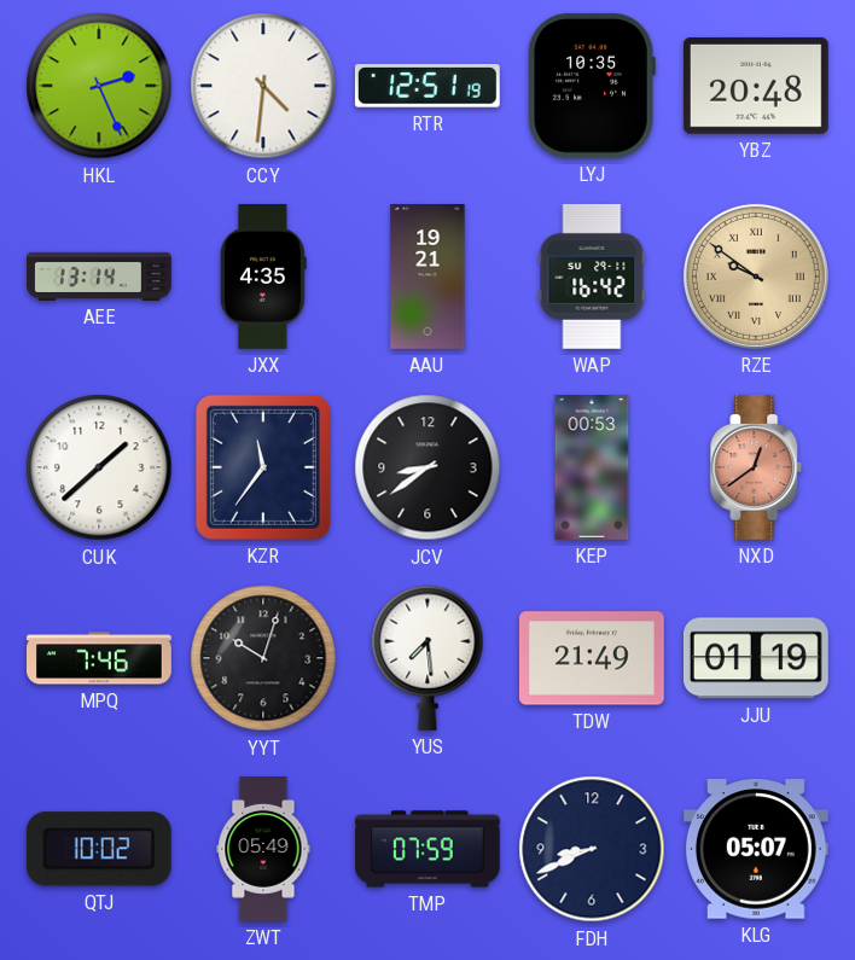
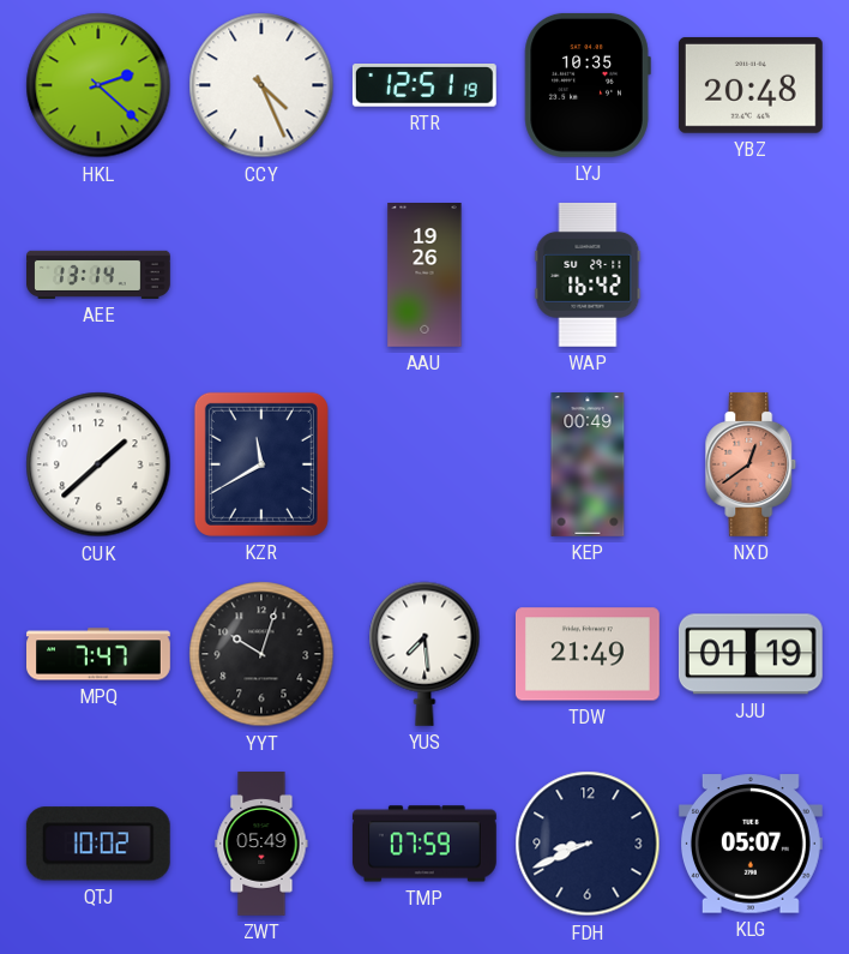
HKL: 2:26 -> 2:22
CCY: 4:31 -> 4:26
JXX: 4:35 -> none
AAU: 19:21 -> 19:26
RZE: 9:51 -> none
KZR: 11:36 -> 11:40
JCV: 8:39 -> none
KEP: 00:53 -> 00:49
MPQ: 7:46 -> 7:47
